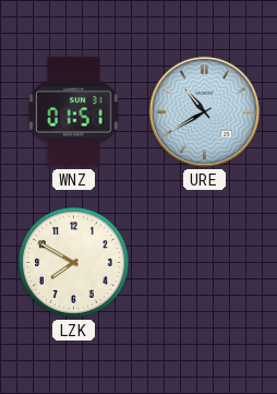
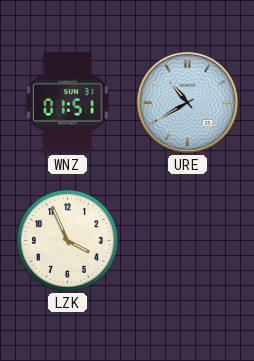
LZK: 7:50 -> 3:56
